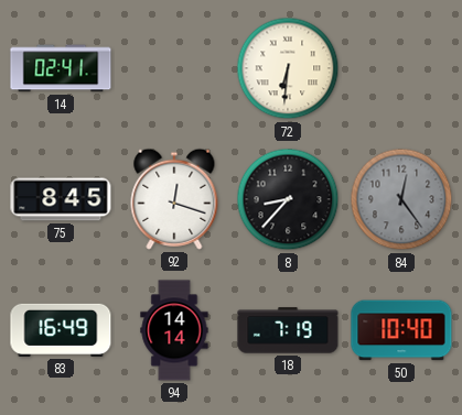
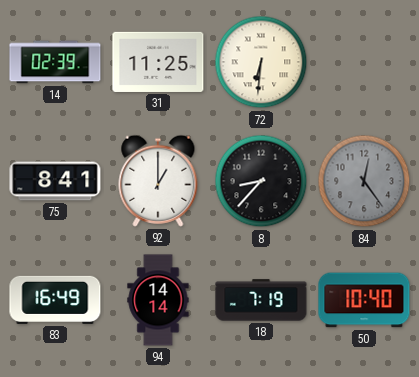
14: 02:41 -> 02:39
31: none -> 11:25
75: 8:45 -> 8:41
92: 12:18 -> 1:00
